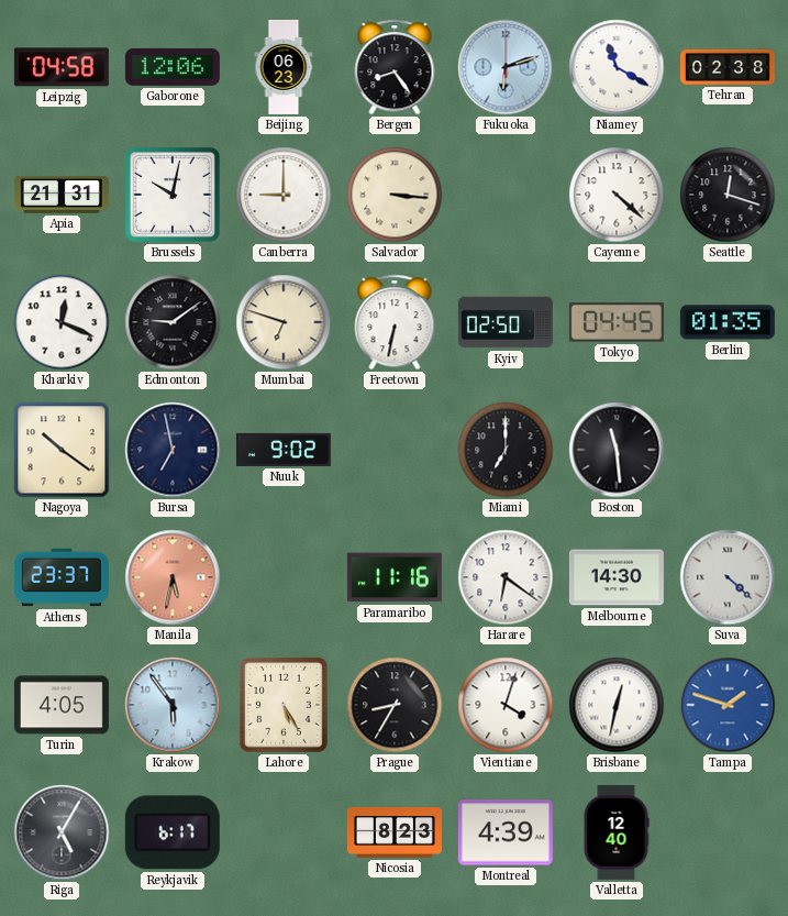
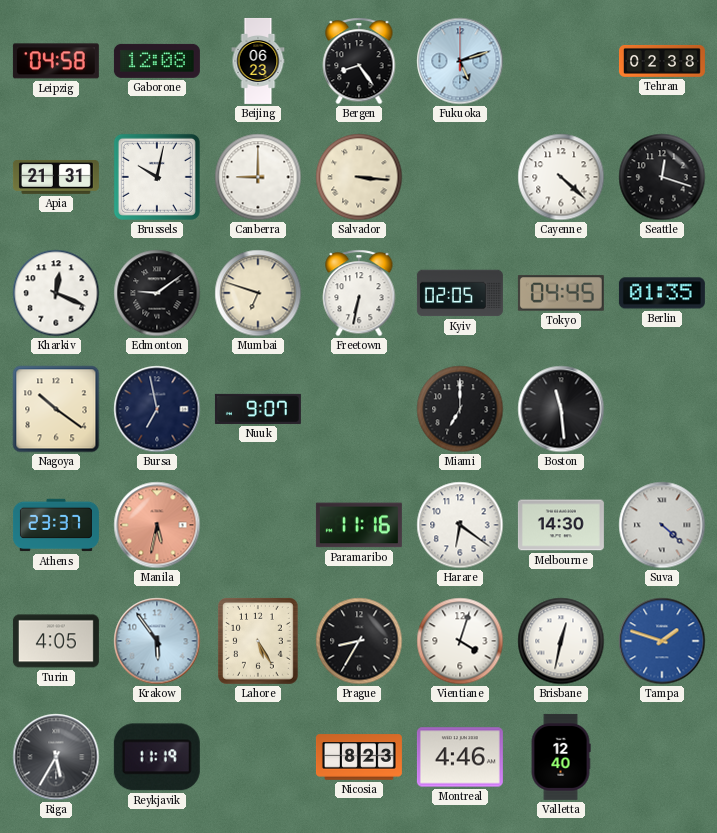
Gaborone: 12:06 -> 12:08
Fukuoka: 6:12 -> 5:12
Niamey: 11:20 -> none
Kyiv: 02:50 -> 02:05
Nuuk: 9:02 -> 9:07
Riga: 5:05 -> 5:35
Reykjavik: 6:17 -> 11:19
Montreal: 4:39 -> 4:46
